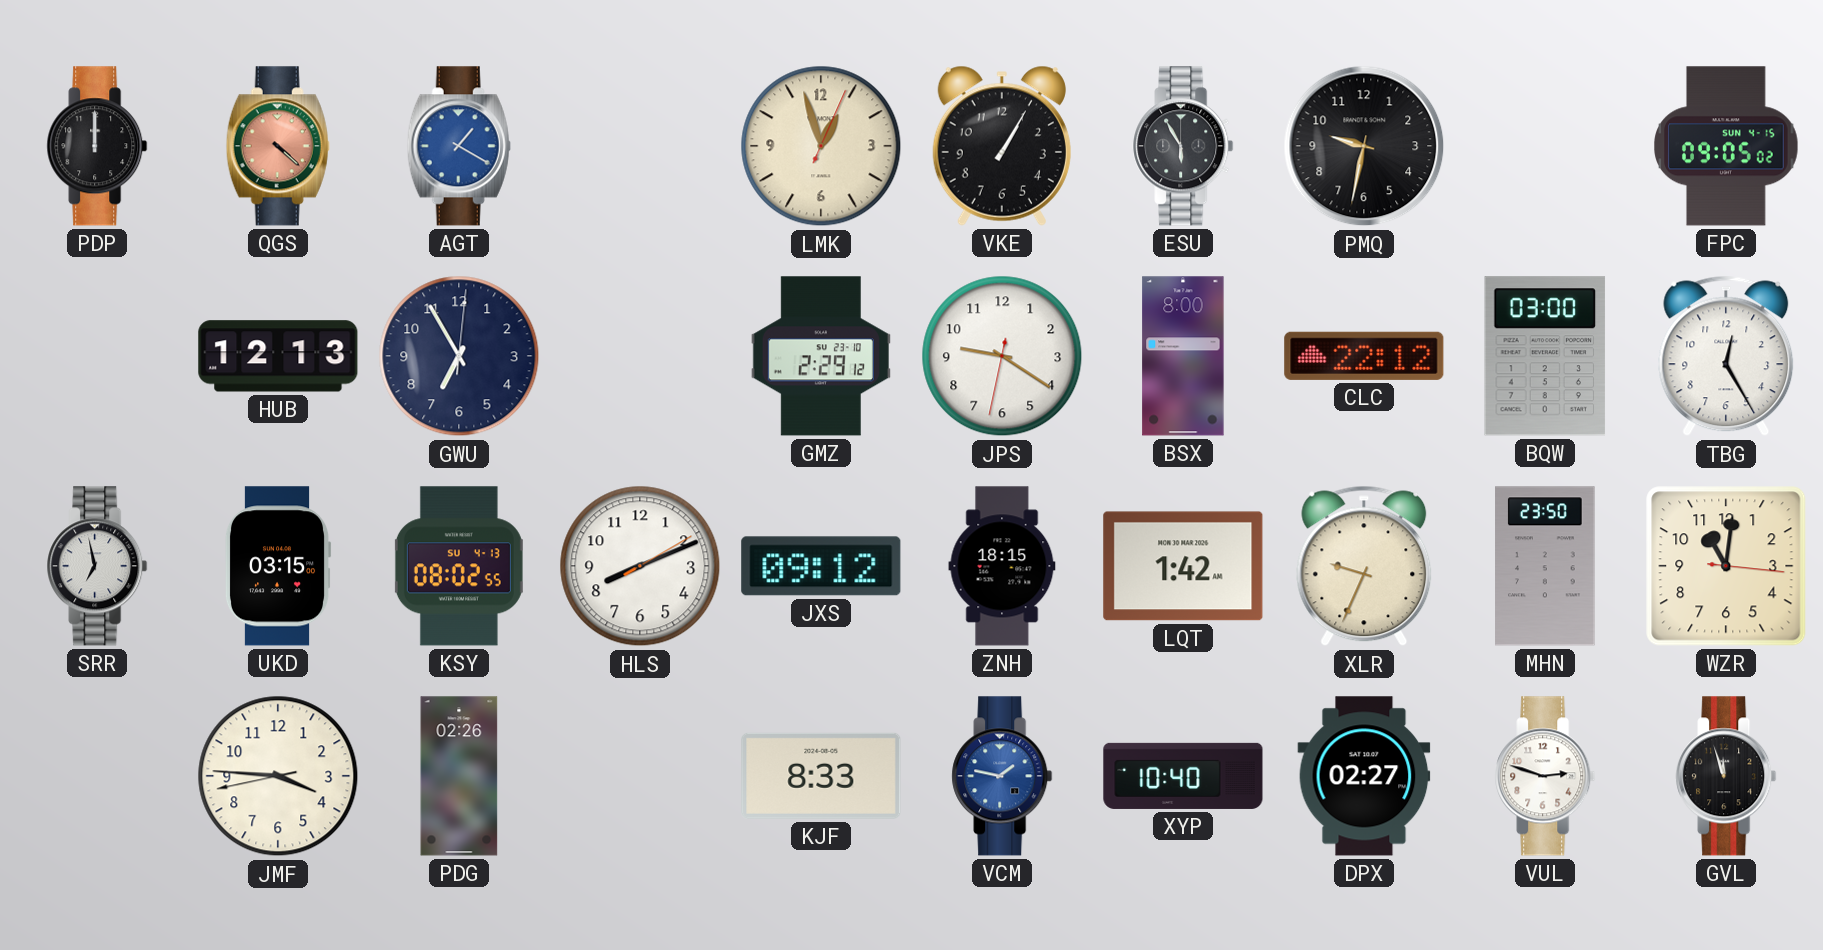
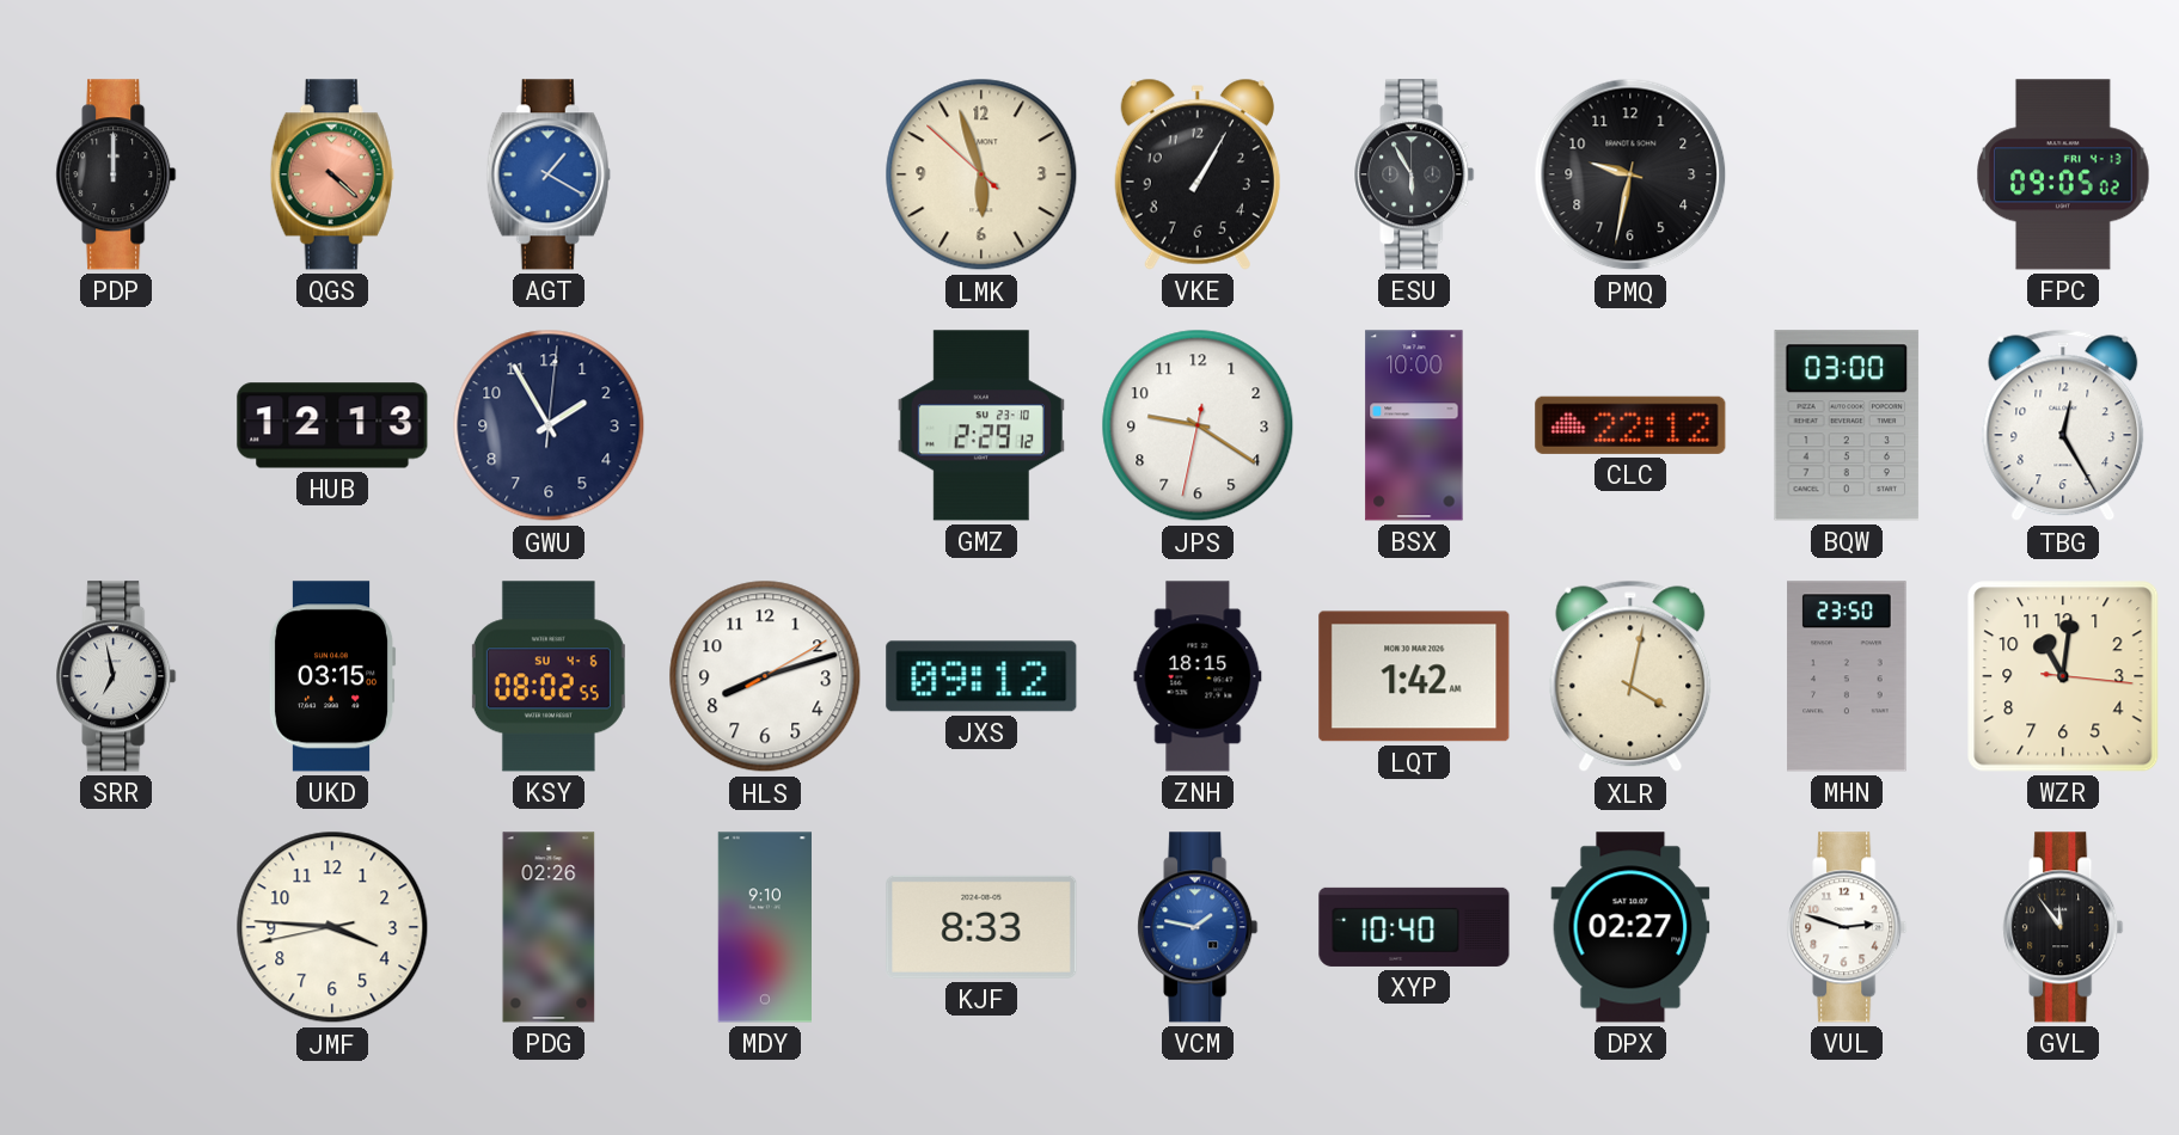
LMK: 12:57 -> 5:56
FPC date: SUN 4-15 -> FRI 4-13
GWU: 6:55 -> 1:55
BSX: 8:00 -> 10:00
KSY date: SU 4-13 -> SU 4-6
HLS: 8:11 -> 8:12
XLR: 9:34 -> 4:02
MDY: none -> 9:10
GVL: 11:57 -> 11:54
